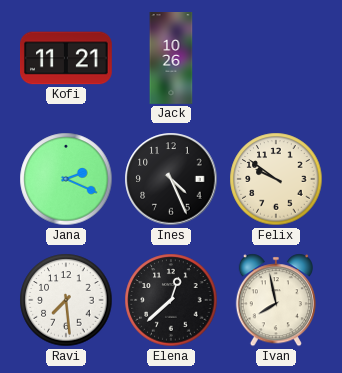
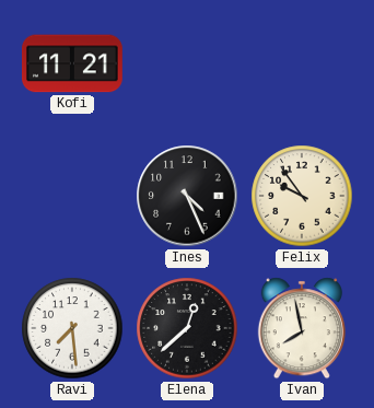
Jack: 10:26 -> none
Jana: 2:19 -> none
Felix: 9:51 -> 9:54
